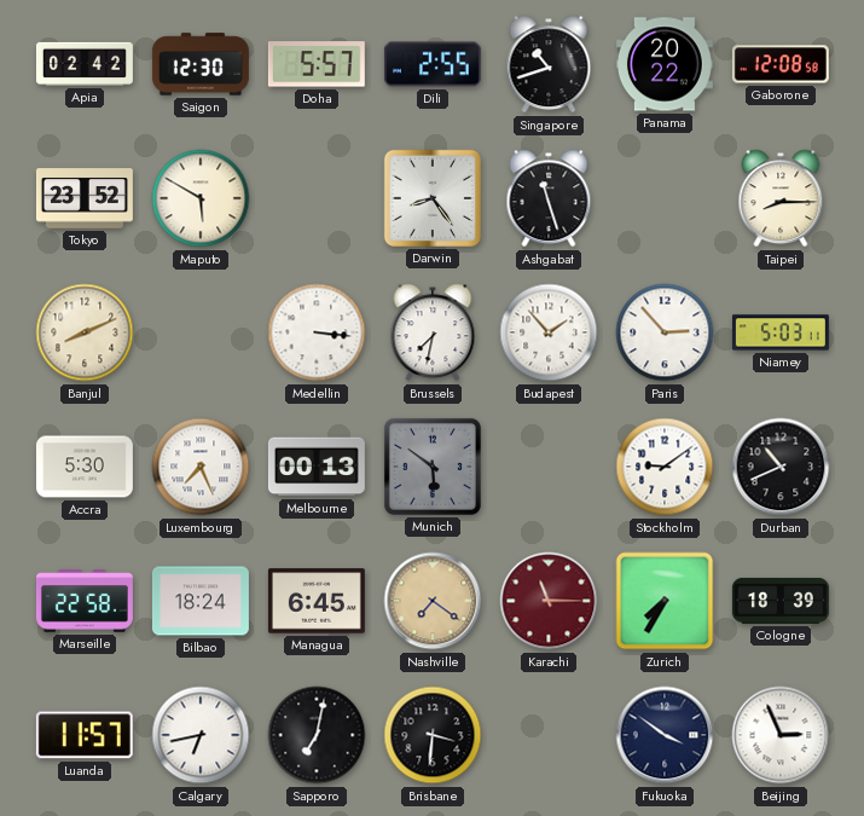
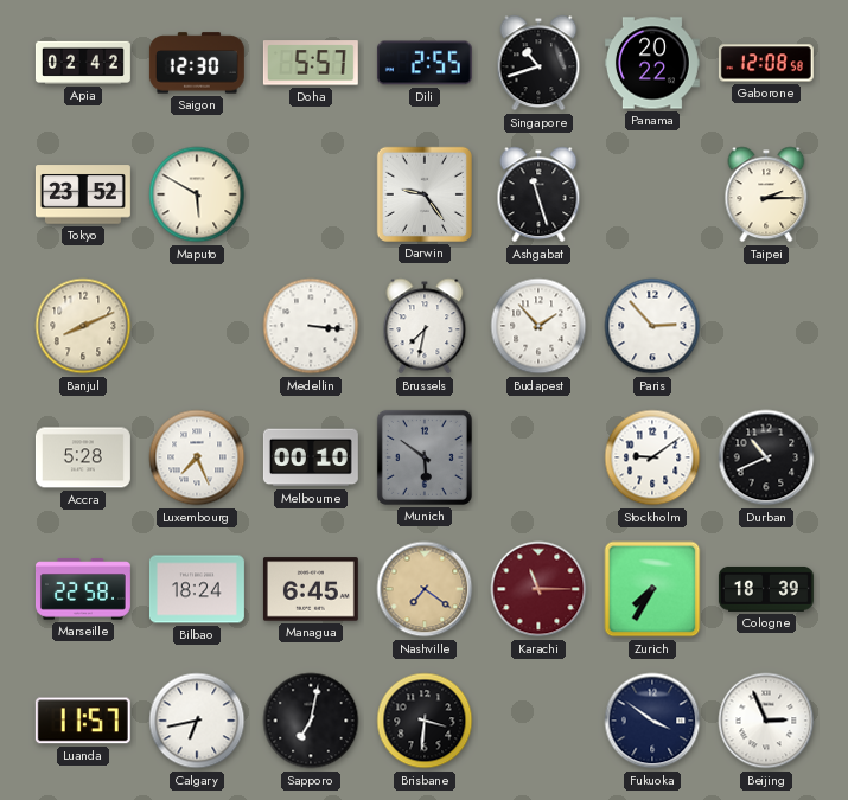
Darwin: 8:24 -> 9:24
Taipei: 8:15 -> 2:15
Niamey: 5:03 -> none
Accra: 5:30 -> 5:28
Melbourne: 00:13 -> 00:10
